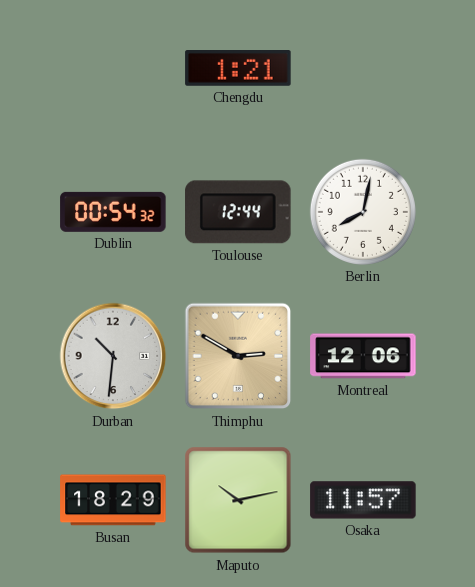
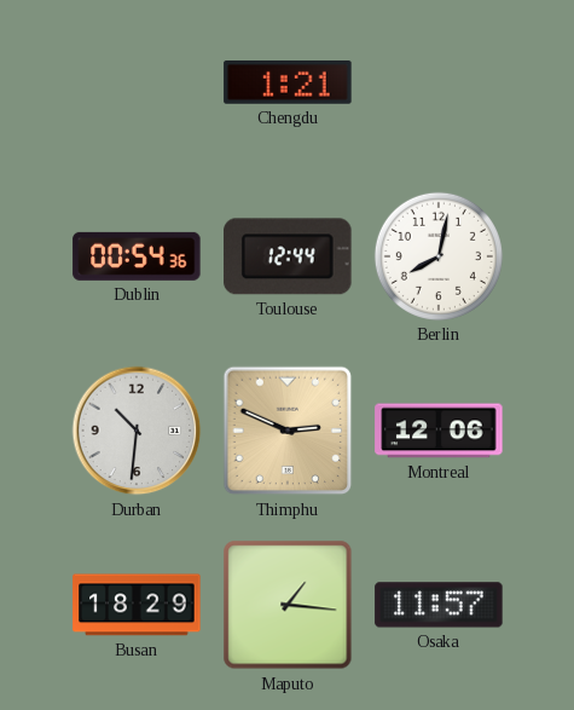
Dublin: 00:54:32 -> 00:54:36
Thimphu: 2:50 -> 2:49
Maputo: 10:13 -> 1:16
